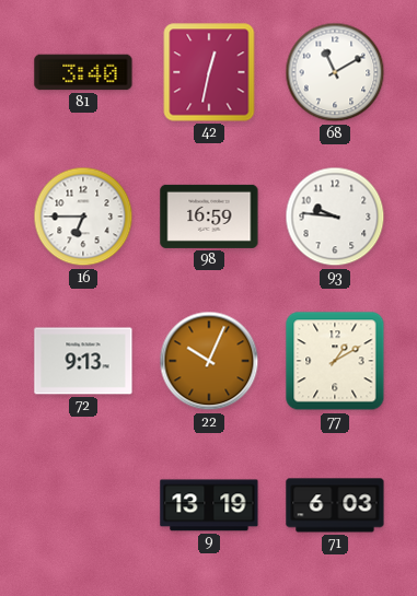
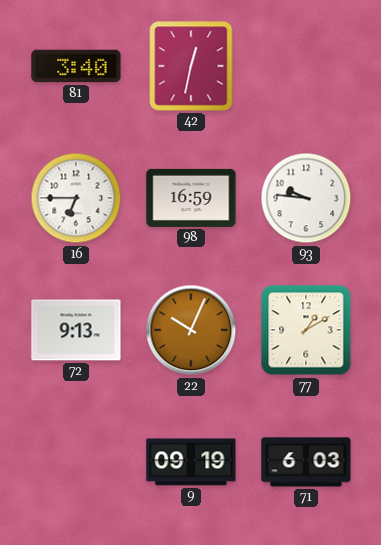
68: 11:10 -> none
9: 13:19 -> 09:19
